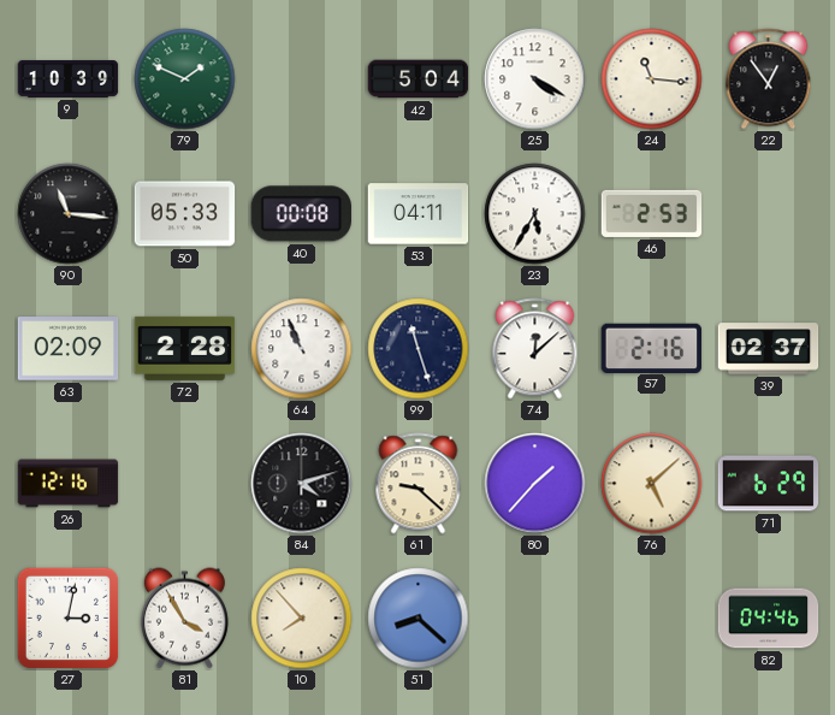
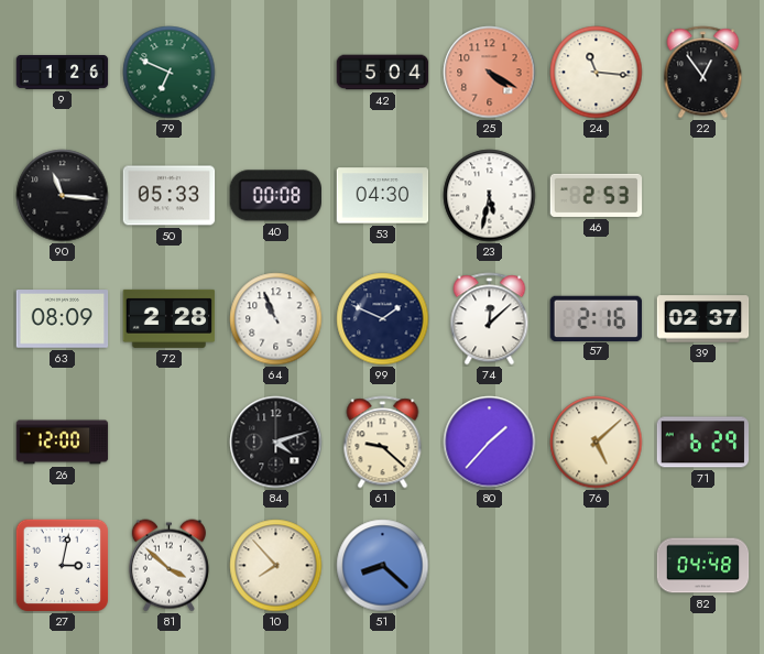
9: 10:39 -> 1:26
79: 1:49 -> 6:49
25 dial: white -> salmon
53: 04:11 -> 04:30
23: 5:35 -> 5:32
63: 02:09 -> 08:09
99: 11:27 -> 1:49
26: 12:16 -> 12:00
81: 3:55 -> 3:52
82: 04:46 -> 04:48
